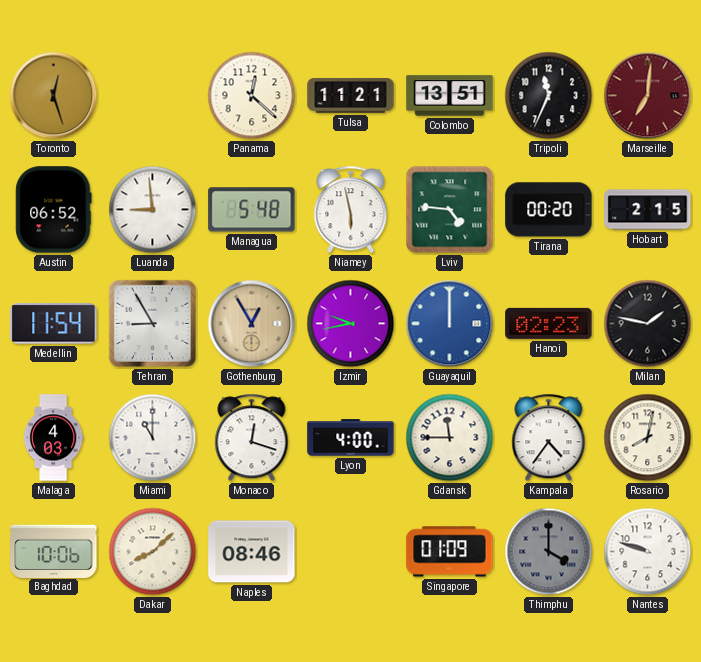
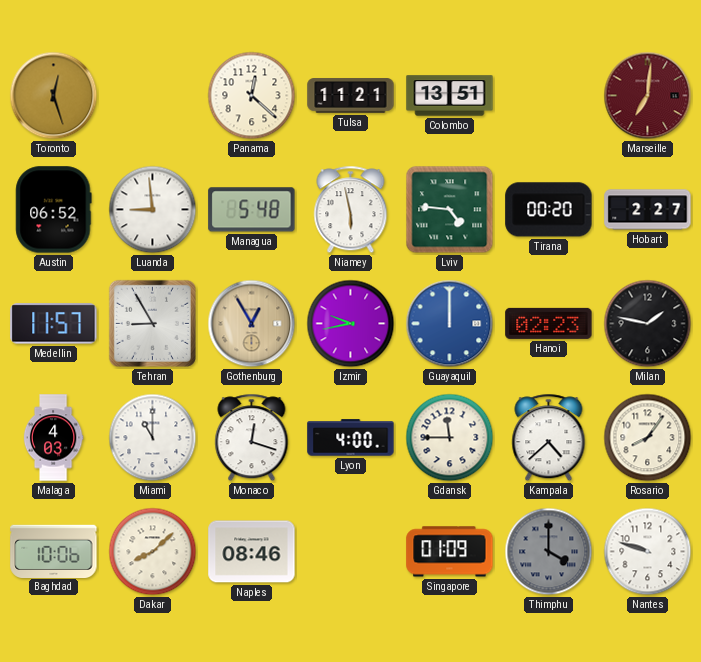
Tripoli: 11:34 -> none
Hobart: 2:15 -> 2:27
Medellin: 11:54 -> 11:57
Kampala: 4:36 -> 4:38
Rosario: 8:02 -> 8:06
